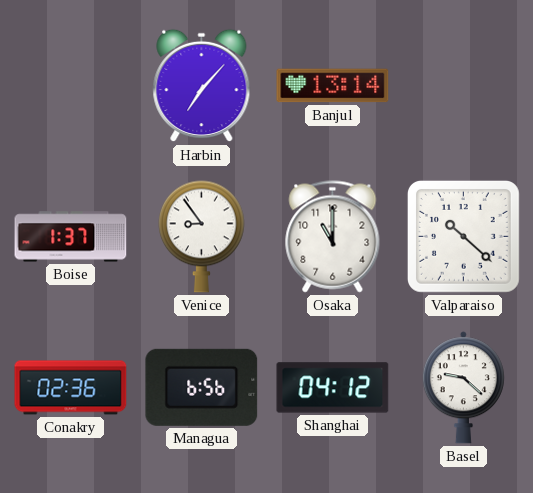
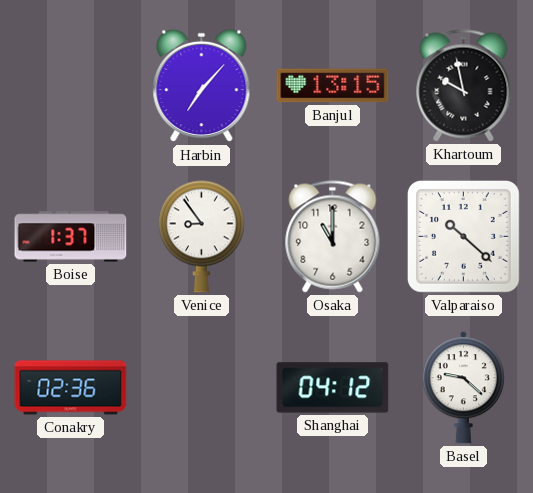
Banjul: 13:14 -> 13:15
Khartoum: none -> 9:58
Managua: 6:56 -> none
